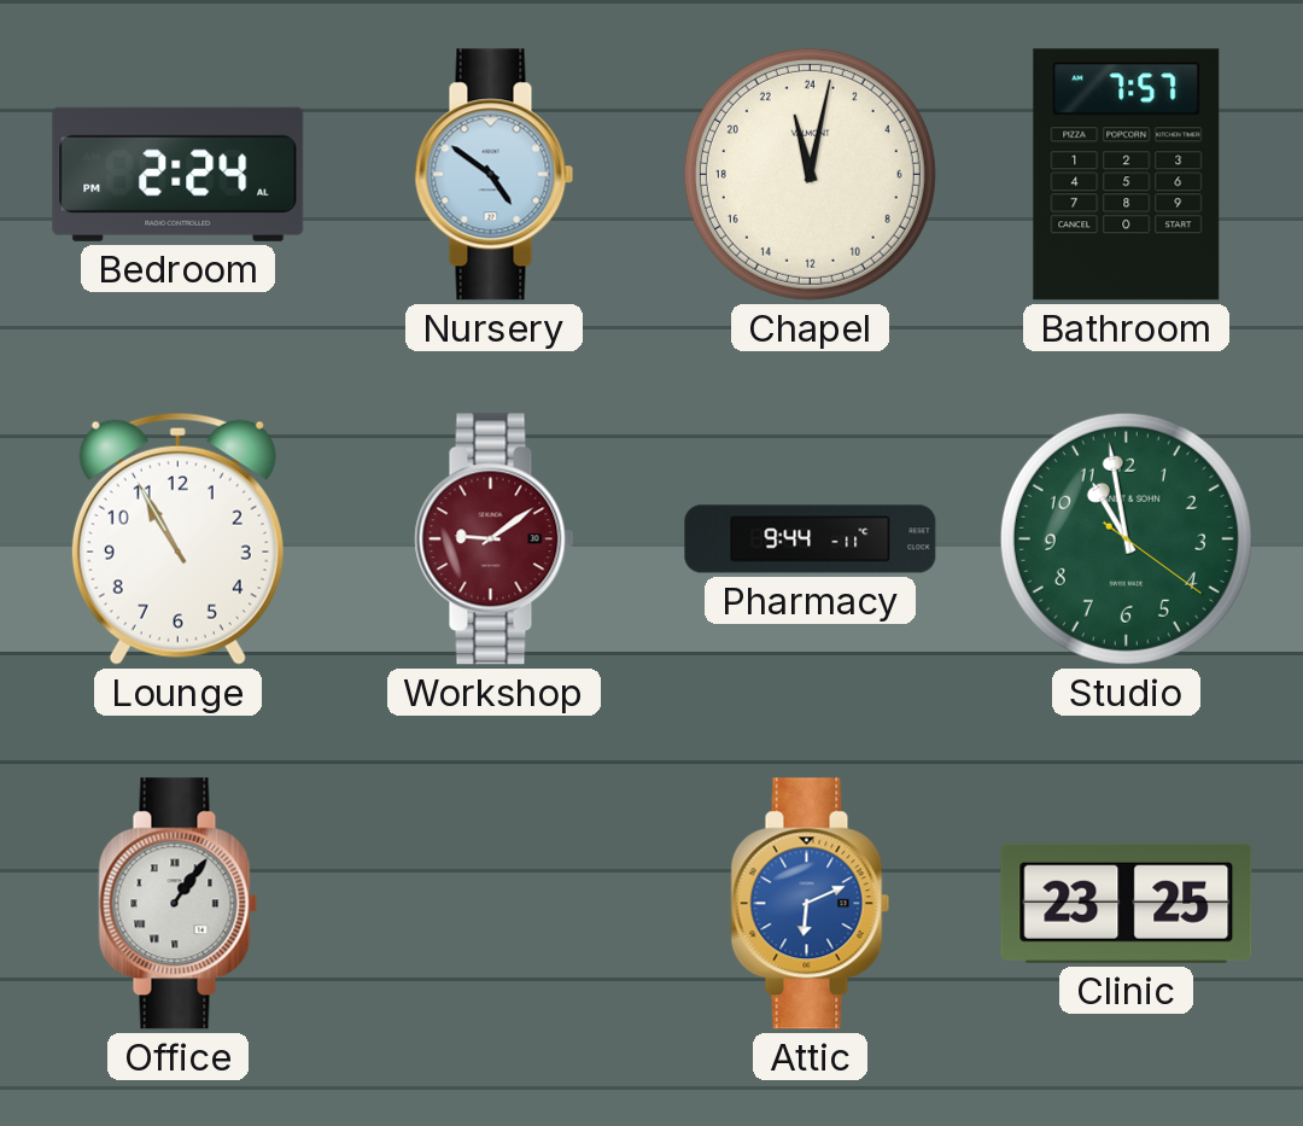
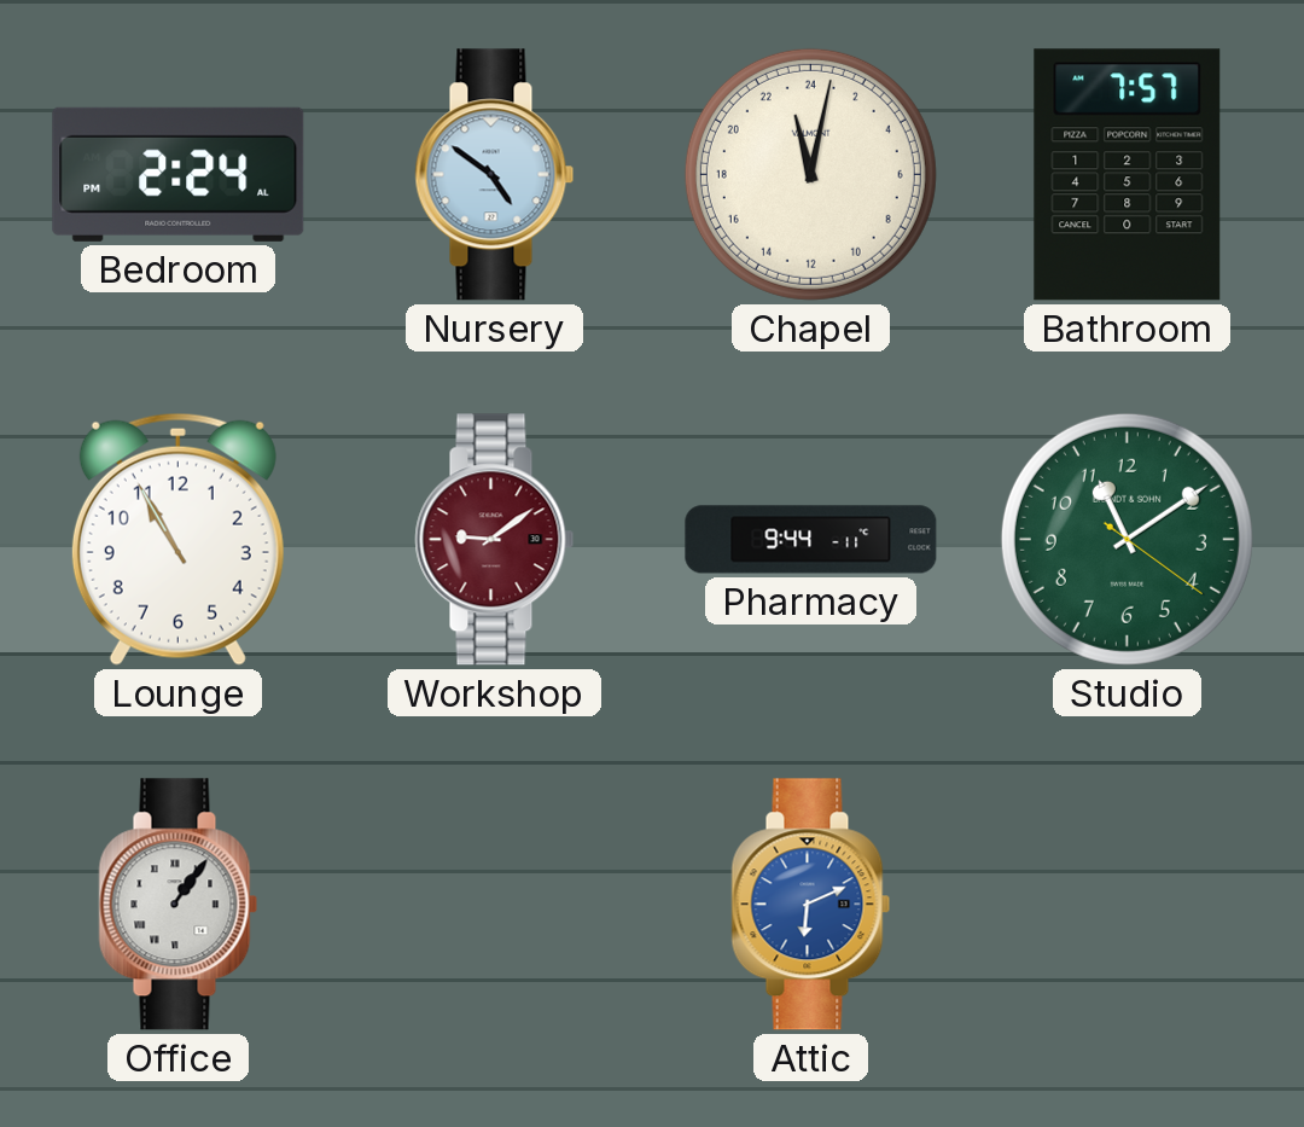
Studio: 10:58 -> 11:09
Clinic: 23:25 -> none
